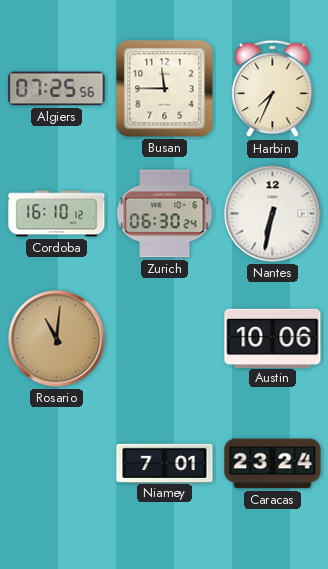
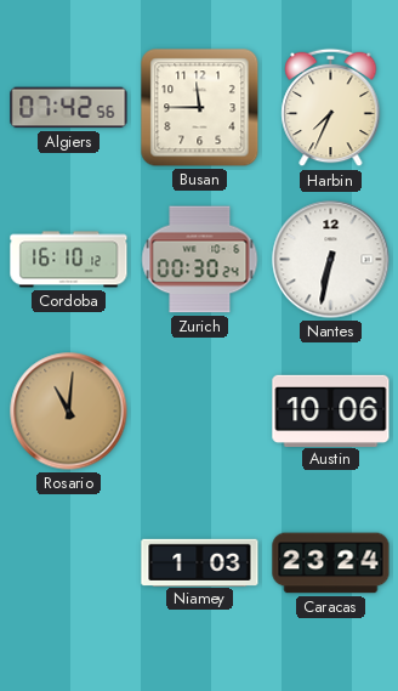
Algiers: 07:25 -> 07:42
Zurich: 06:30 -> 00:30
Niamey: 7:01 -> 1:03
